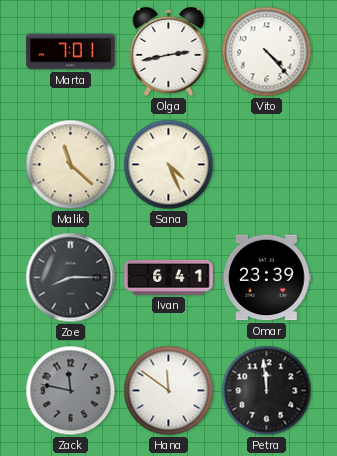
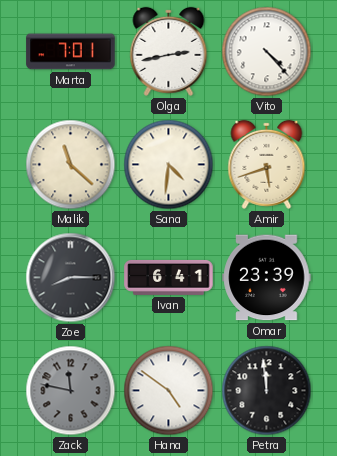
Sana: 4:26 -> 4:31
Amir: none -> 5:42
Hana: 11:51 -> 4:51
